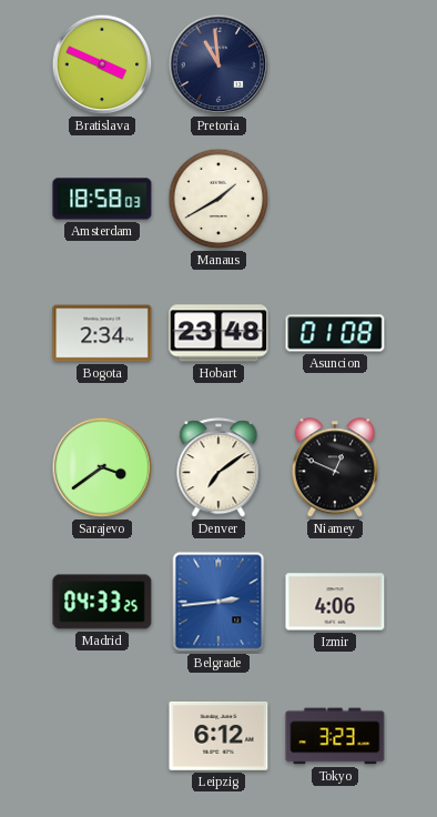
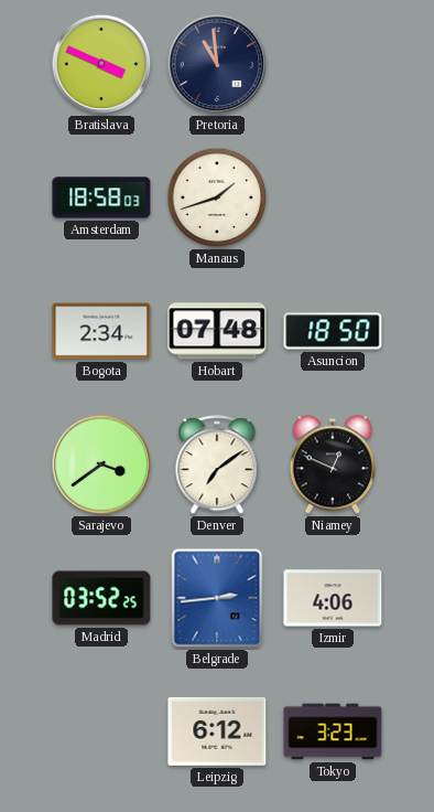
Manaus: 1:40 -> 1:42
Hobart: 23:48 -> 07:48
Asuncion: 01:08 -> 18:50
Madrid: 04:33 -> 03:52
